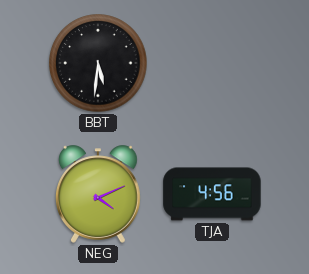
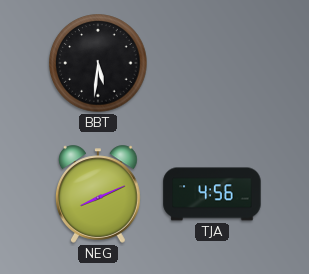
NEG: 4:11 -> 8:11
